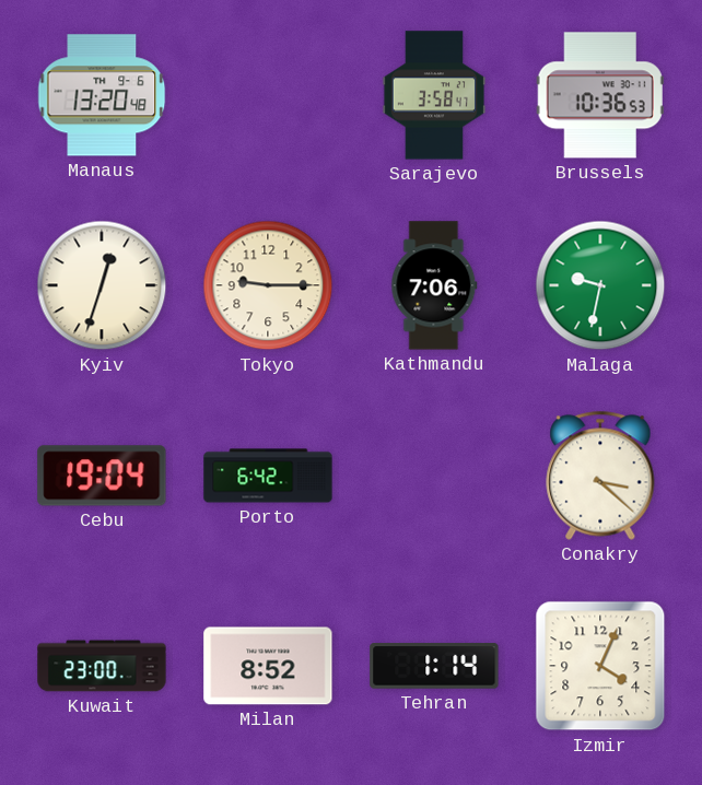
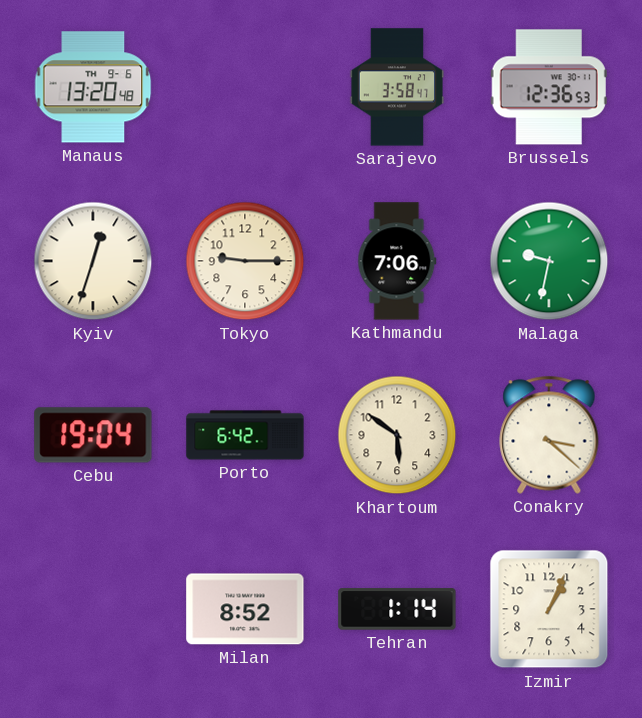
Brussels: 10:36 -> 12:36
Khartoum: none -> 5:51
Kuwait: 23:00 -> none
Izmir: 4:04 -> 1:04
